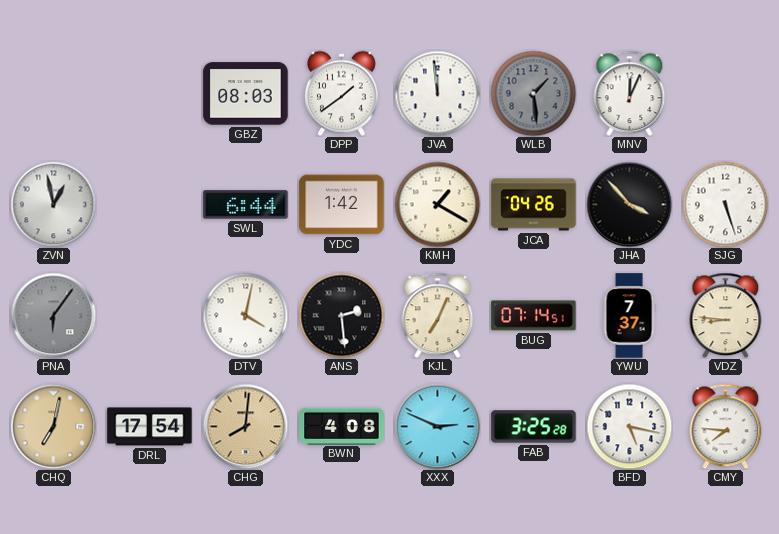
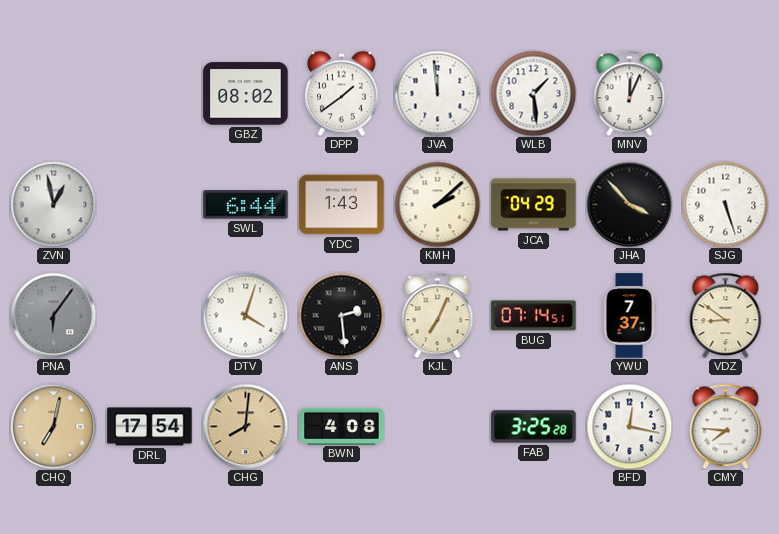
GBZ: 08:03 -> 08:02
WLB dial: grey -> white
YDC: 1:42 -> 1:43
KMH: 1:20 -> 2:08
JCA: 04:26 -> 04:29
DTV: 4:02 -> 4:03
VDZ: 8:46 -> 8:51
XXX: 2:49 -> none
BFD: 5:17 -> 12:17
